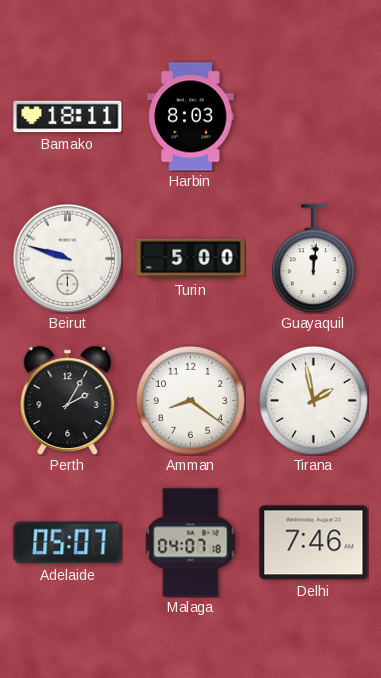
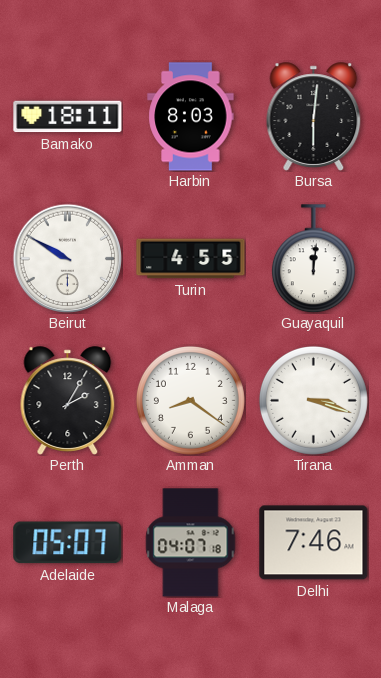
Bursa: none -> 6:01
Beirut: 9:48 -> 9:50
Turin: 5:00 -> 4:55
Tirana: 1:58 -> 3:18
